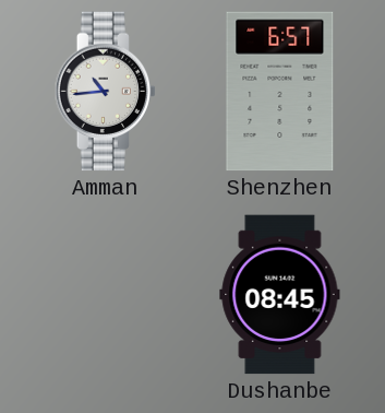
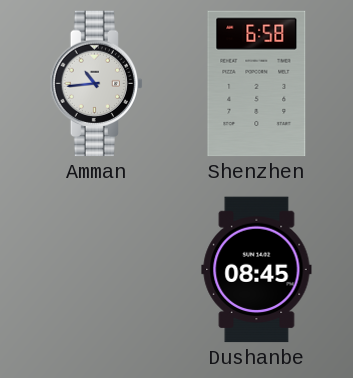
Shenzhen: 6:57 -> 6:58
